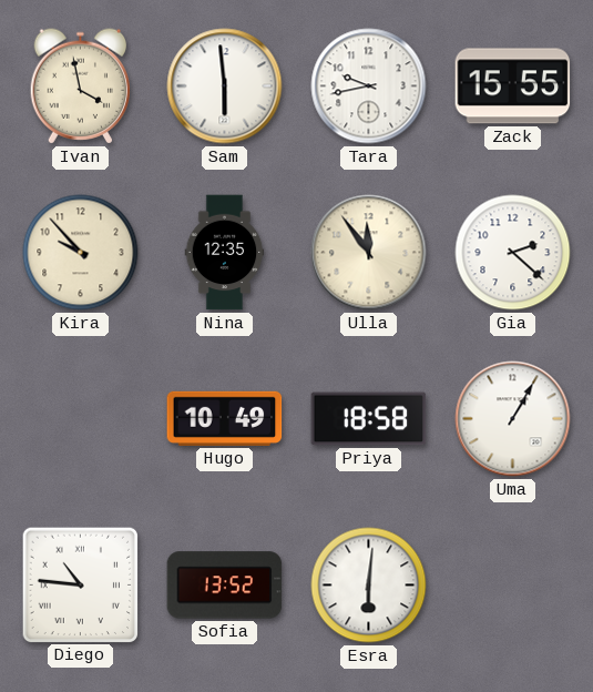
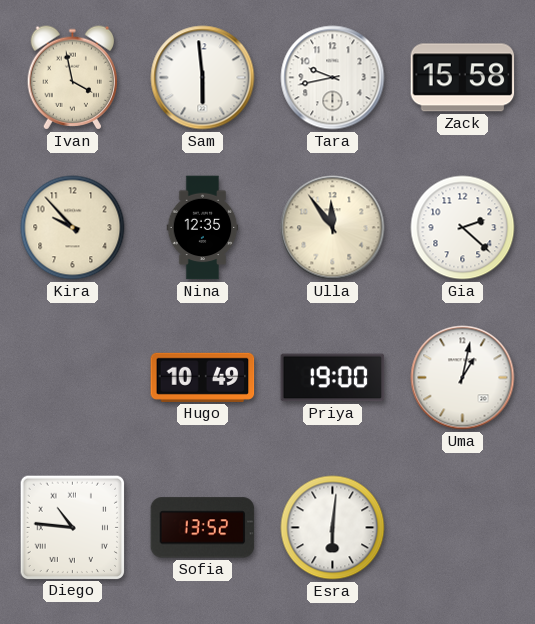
Zack: 15:55 -> 15:58
Priya: 18:58 -> 19:00
Uma: 1:05 -> 1:02
